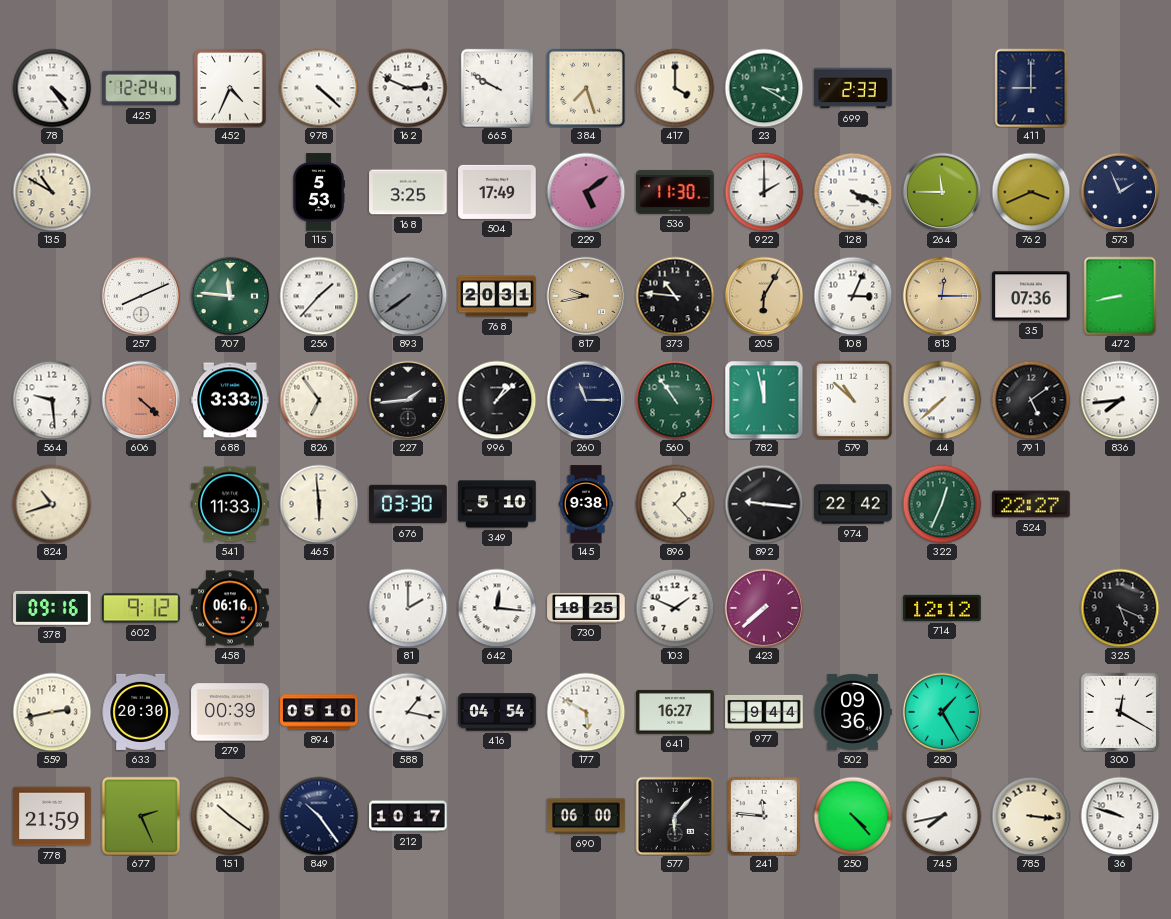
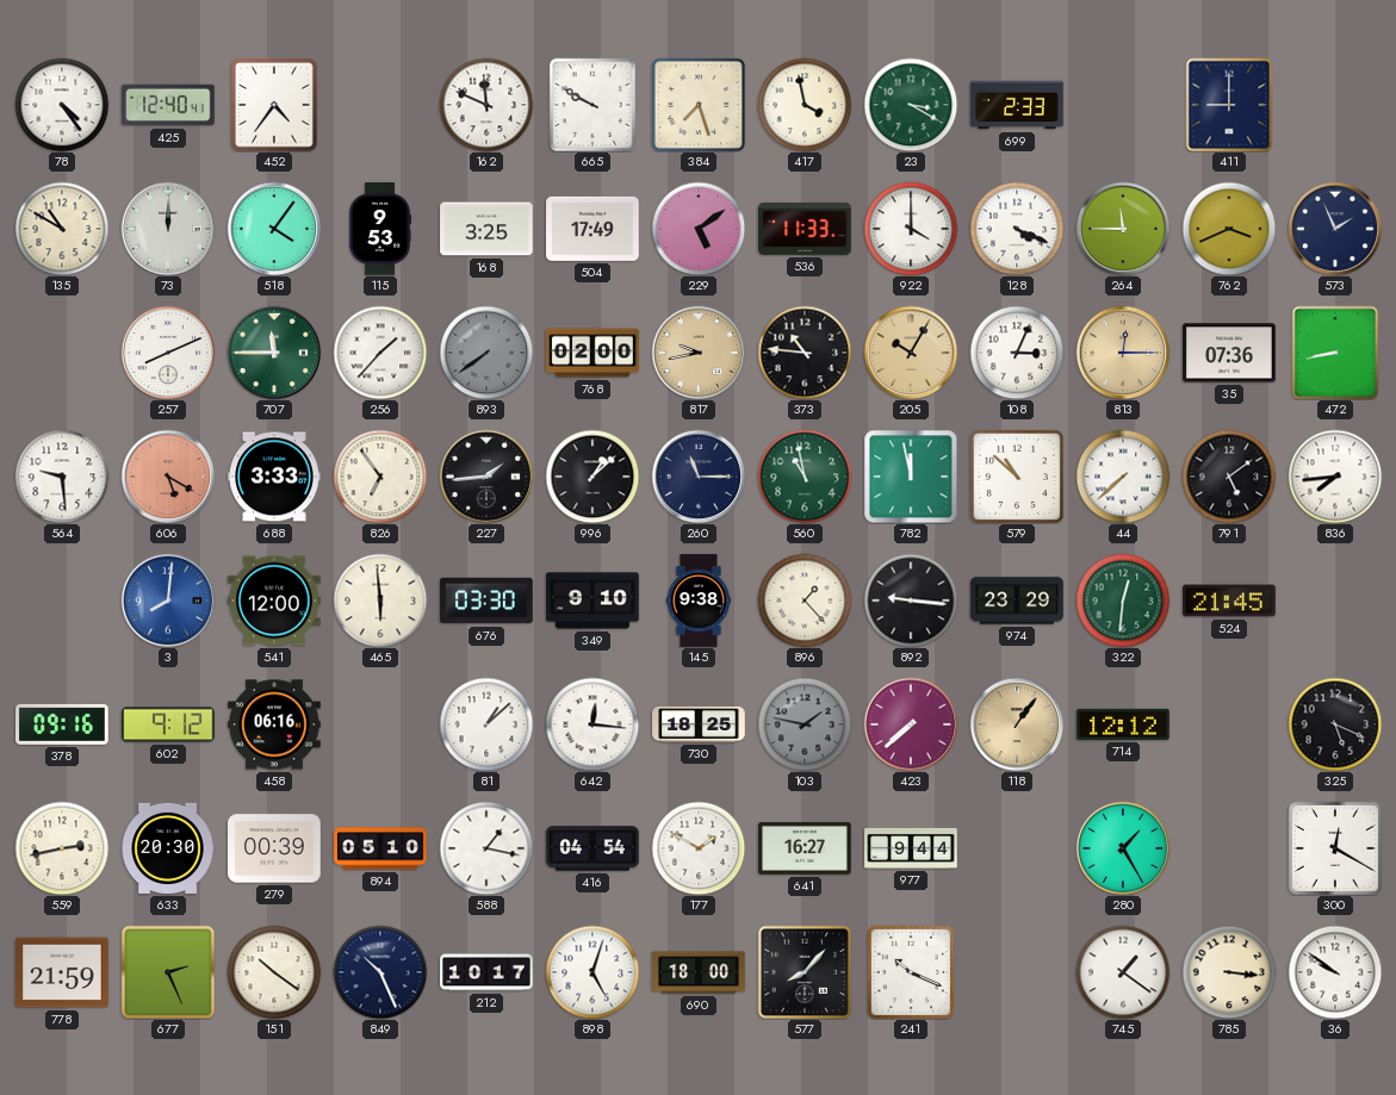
425: 12:24 -> 12:40
452: 4:34 -> 4:36
978: 4:22 -> none
162: 2:49 -> 11:49
417: 4:00 -> 3:58
73: none -> 12:00
518: none -> 4:06
115: 5:53 -> 9:53
536: 11:30 -> 11:33
922: 2:00 -> 4:00
707: 11:46 -> 11:45
768: 20:31 -> 02:00
205: 6:05 -> 10:05
606: 4:22 -> 5:20
560: 10:54 -> 10:58
824: 10:42 -> none
3: none -> 8:01
541: 11:33 -> 12:00
349: 5:10 -> 9:10
974: 22:42 -> 23:29
322: 12:34 -> 12:31
524: 22:27 -> 21:45
81: 2:00 -> 1:08
103: 1:49 -> 1:47
103 dial: white -> grey
118: none -> 1:06
177: 5:50 -> 1:50
502: 09:36 -> none
849: 10:24 -> 10:26
898: none -> 5:03
690: 06:00 -> 18:00
577: 6:07 -> 8:07
241: 11:46 -> 10:19
250: 4:23 -> none
745: 7:43 -> 1:21
36: 9:48 -> 9:51
